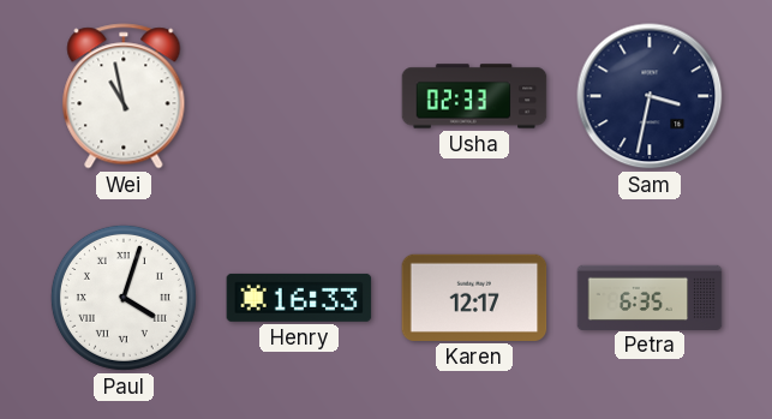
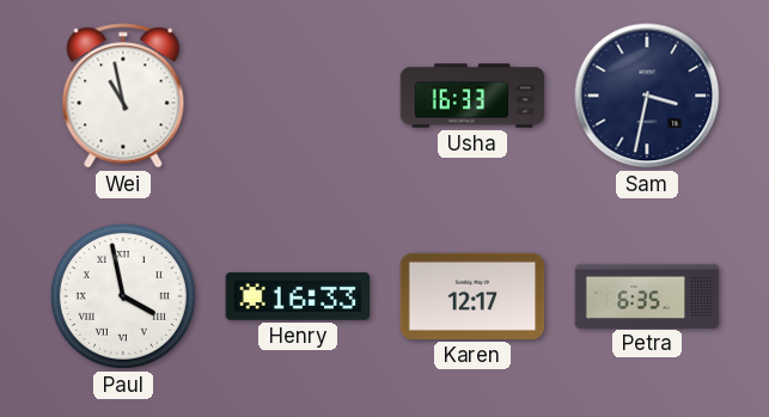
Usha: 02:33 -> 16:33
Paul: 4:03 -> 3:58
